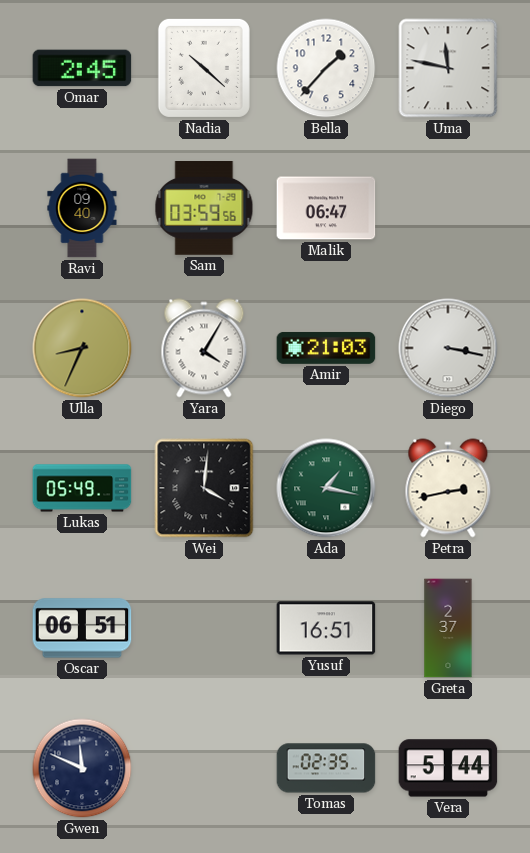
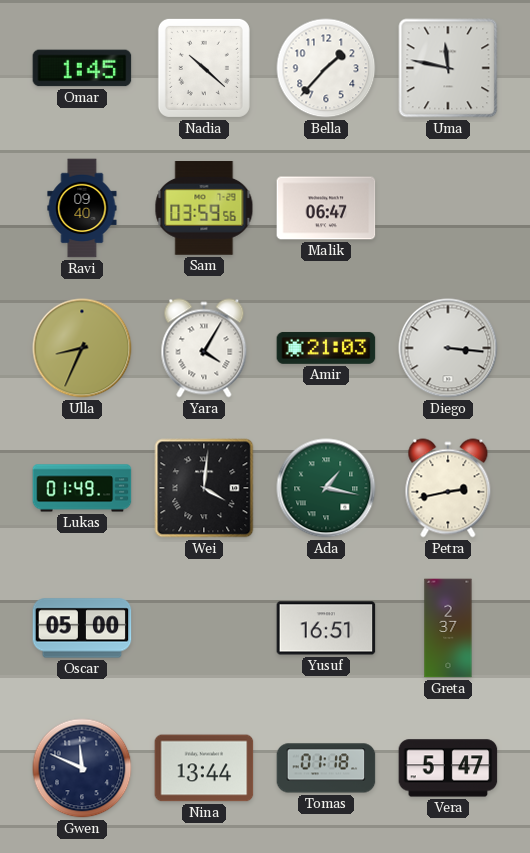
Omar: 2:45 -> 1:45
Diego: 3:17 -> 3:16
Lukas: 05:49 -> 01:49
Oscar: 06:51 -> 05:00
Nina: none -> 13:44
Tomas: 02:35 -> 01:18
Vera: 5:44 -> 5:47
